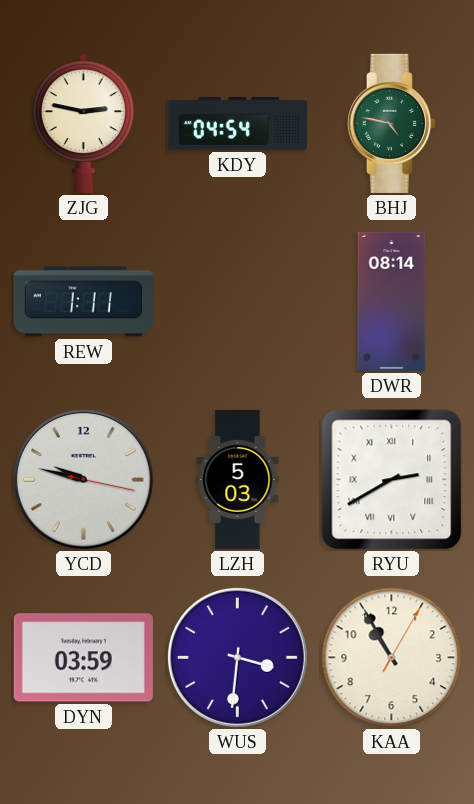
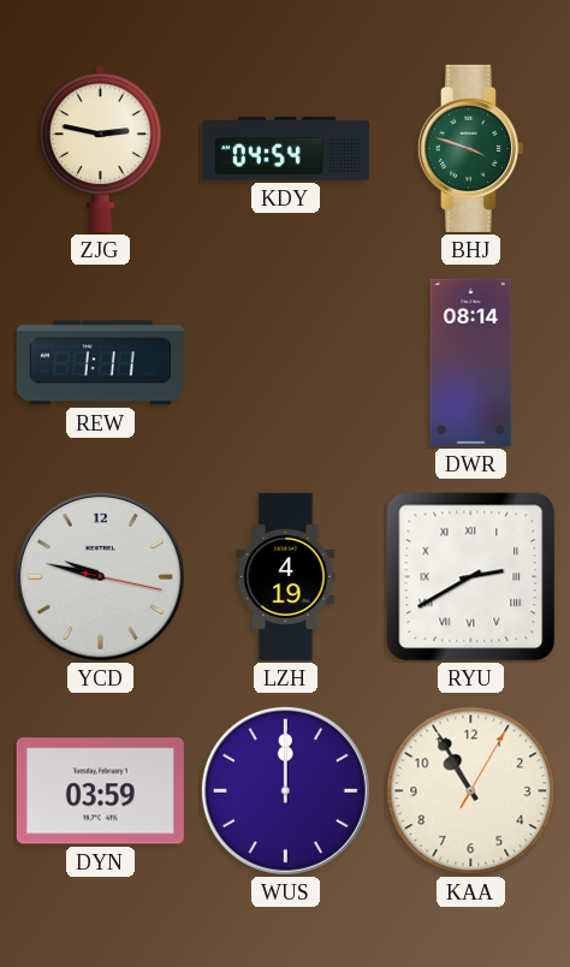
BHJ: 4:47 -> 3:48
LZH: 5:03 -> 4:19
WUS: 3:31 -> 12:00
